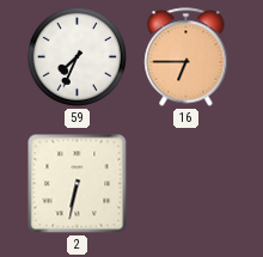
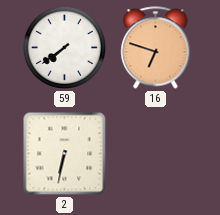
59: 7:34 -> 7:39
16: 6:45 -> 6:48
